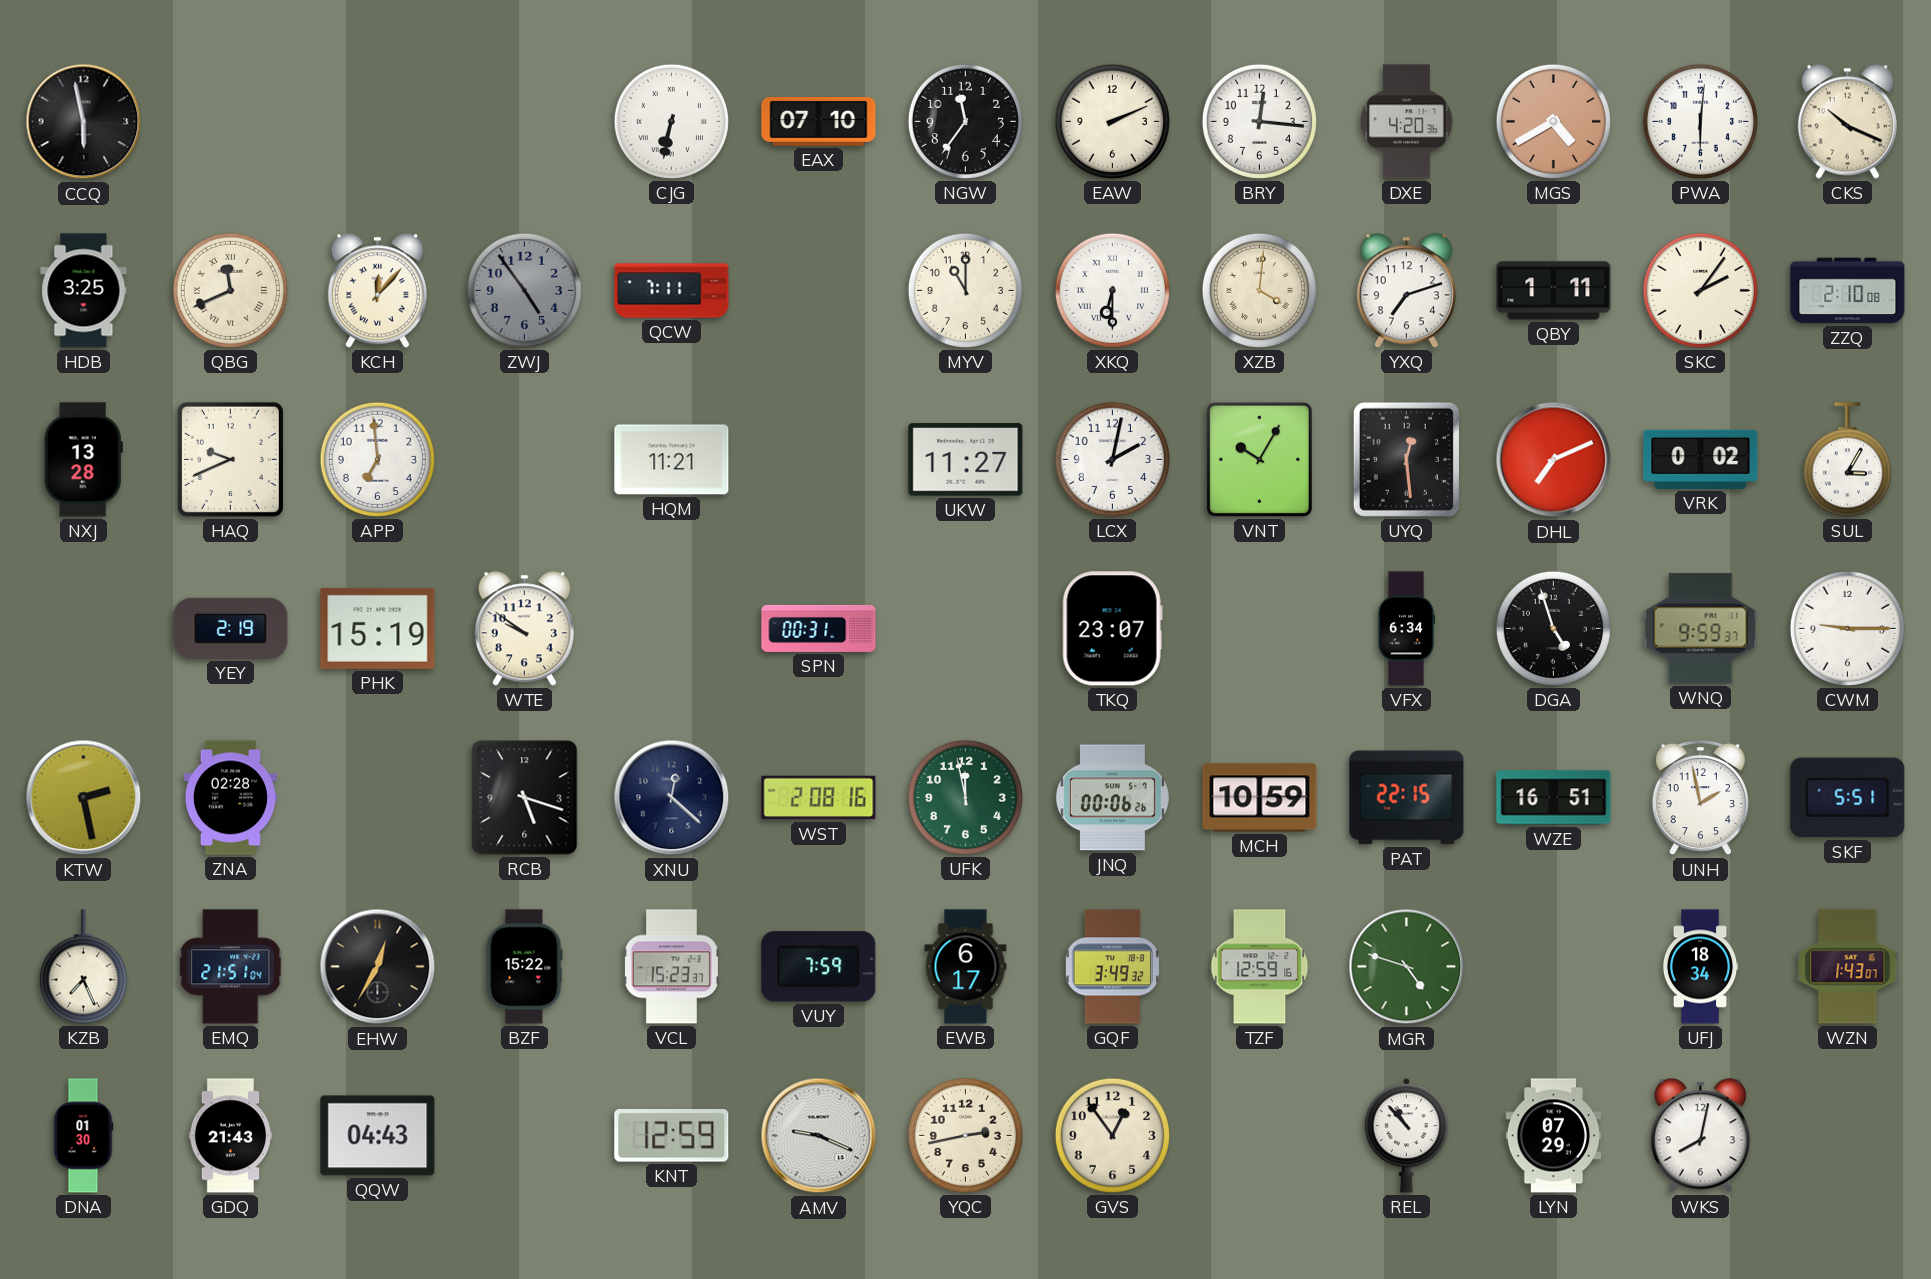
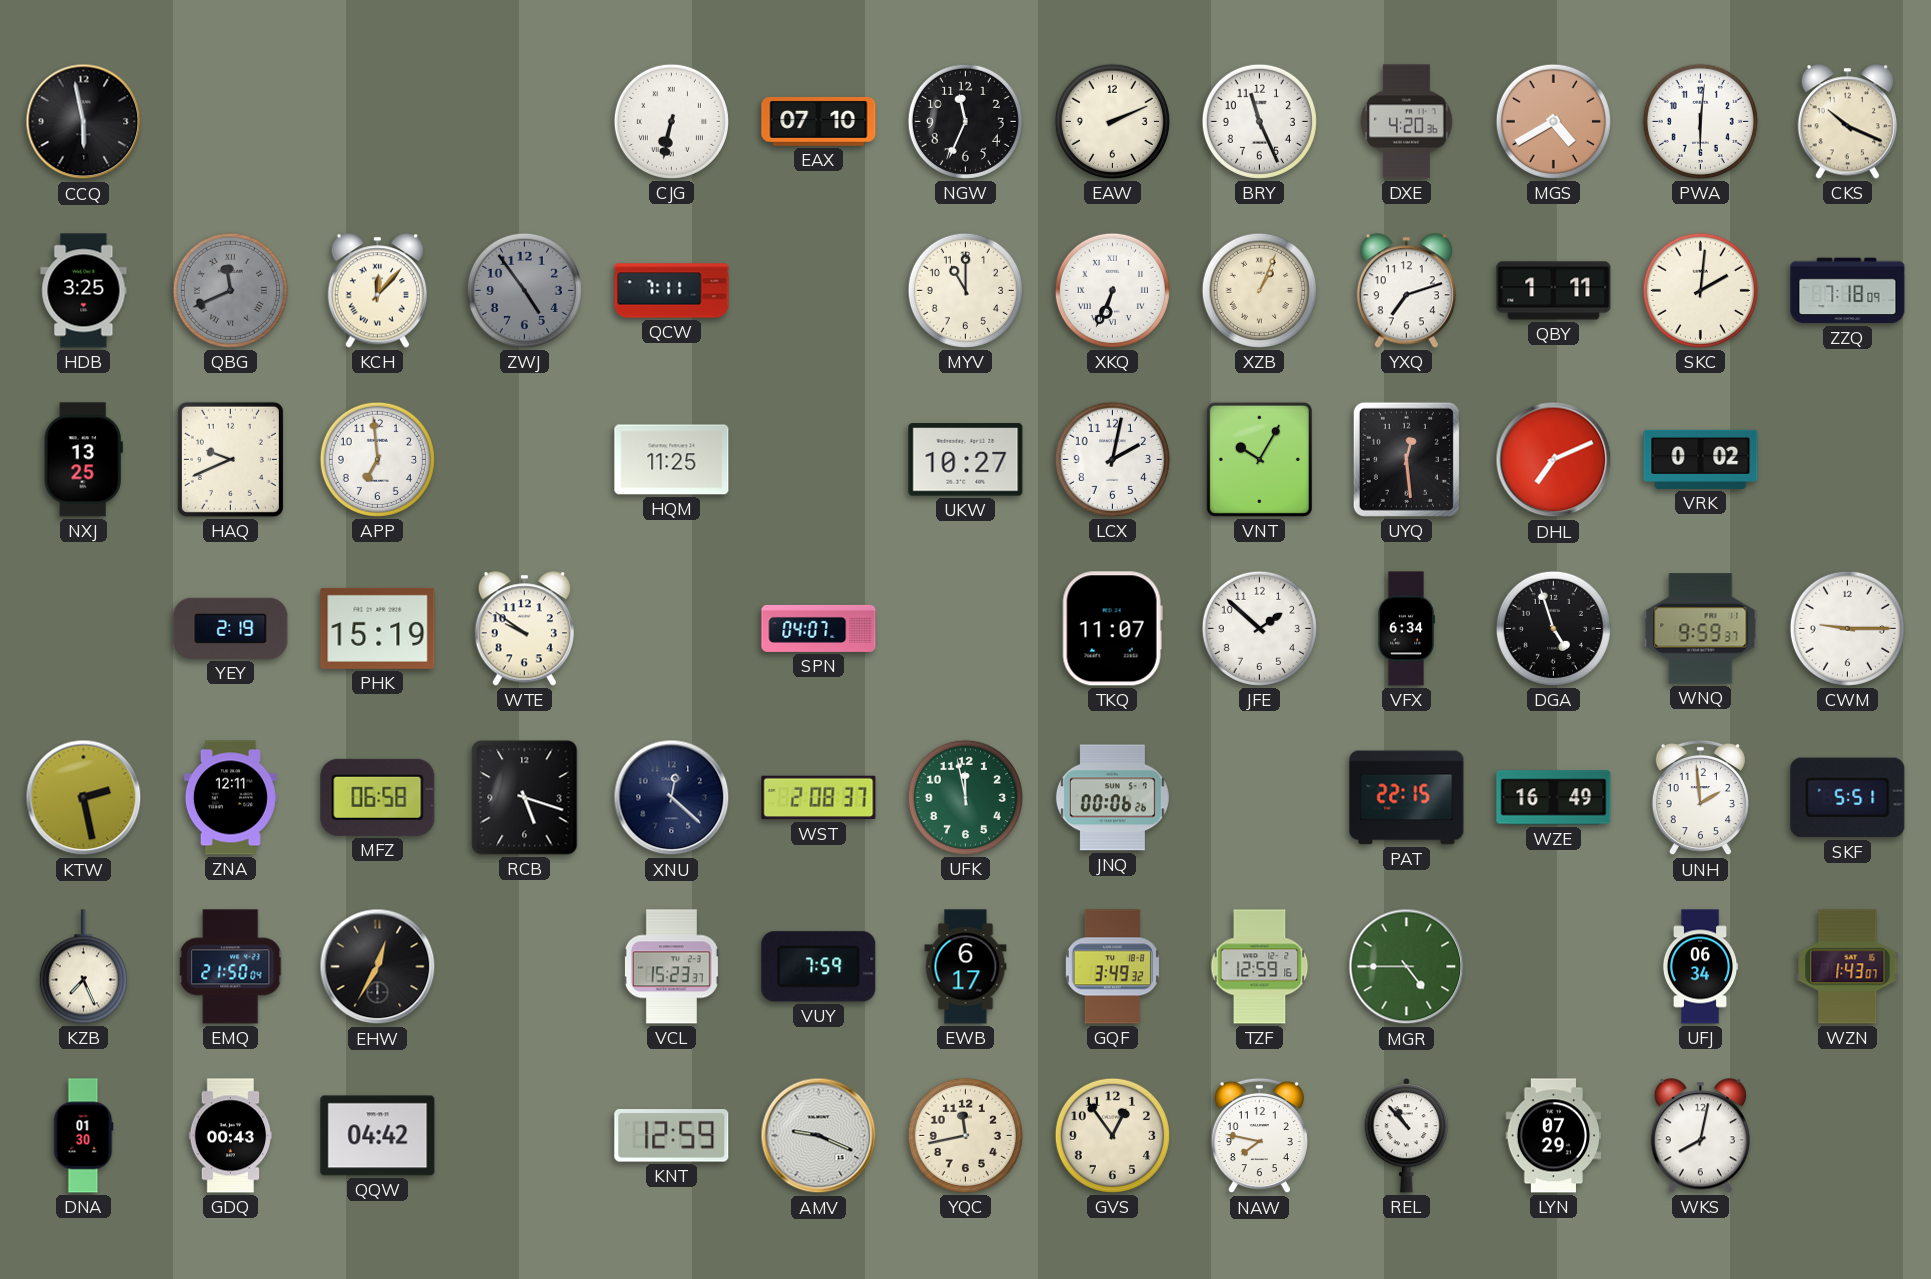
NGW: 11:36 -> 11:34
BRY: 12:16 -> 11:26
QBG dial: cream -> grey
XKQ: 6:30 -> 6:34
XZB: 4:01 -> 1:04
SKC: 2:06 -> 2:01
ZZQ: 2:10 -> 7:18
NXJ: 13:28 -> 13:25
HQM: 11:21 -> 11:25
UKW: 11:27 -> 10:27
SUL: 3:05 -> none
SPN: 00:31 -> 04:07
TKQ: 23:07 -> 11:07
JFE: none -> 1:52
ZNA: 02:28 -> 12:11
MFZ: none -> 06:58
WST: 2:08:16 -> 2:08:37
MCH: 10:59 -> none
WZE: 16:51 -> 16:49
UNH: 1:58 -> 1:59
EMQ: 21:51 -> 21:50
BZF: 15:22 -> none
MGR: 4:48 -> 4:45
UFJ: 18:34 -> 06:34
GDQ: 21:43 -> 00:43
QQW: 04:43 -> 04:42
YQC: 2:43 -> 11:43
NAW: none -> 7:47
